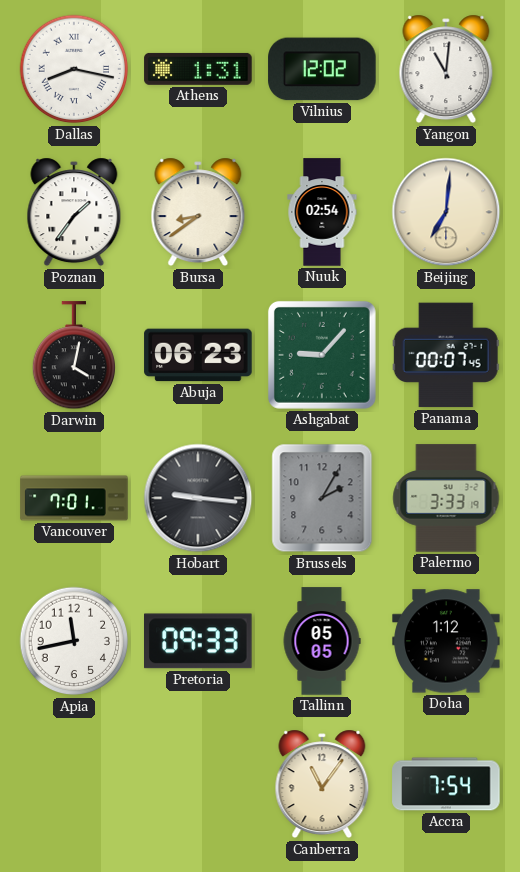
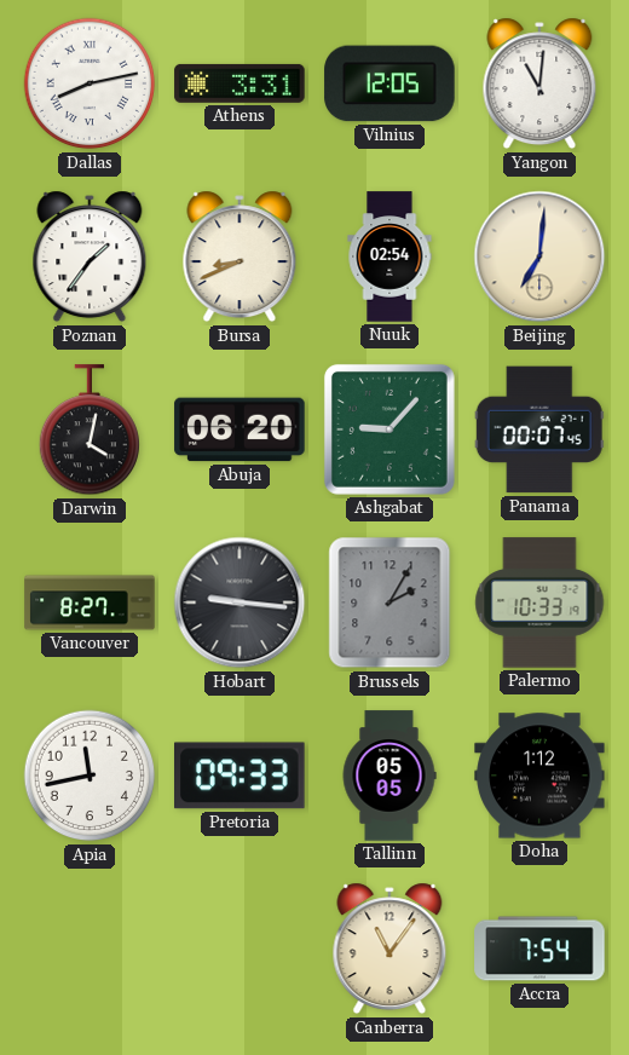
Dallas: 8:17 -> 8:13
Athens: 1:31 -> 3:31
Vilnius: 12:02 -> 12:05
Bursa: 8:39 -> 8:41
Abuja: 06:23 -> 06:20
Vancouver: 7:01 -> 8:27
Palermo: 3:33 -> 10:33
